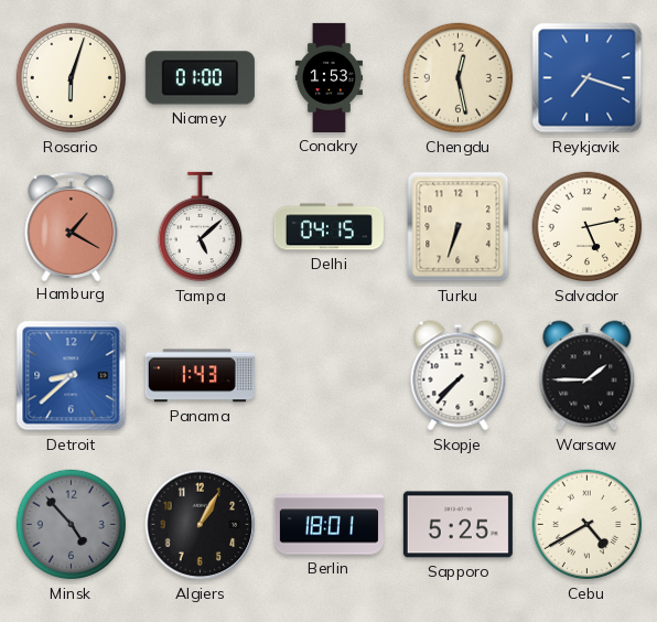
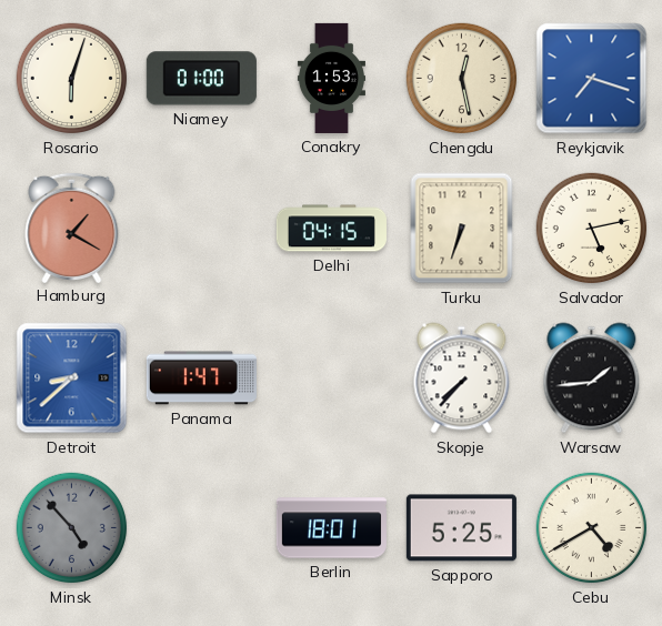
Tampa: 5:08 -> none
Panama: 1:43 -> 1:47
Warsaw: 1:45 -> 1:44
Algiers: 1:05 -> none
